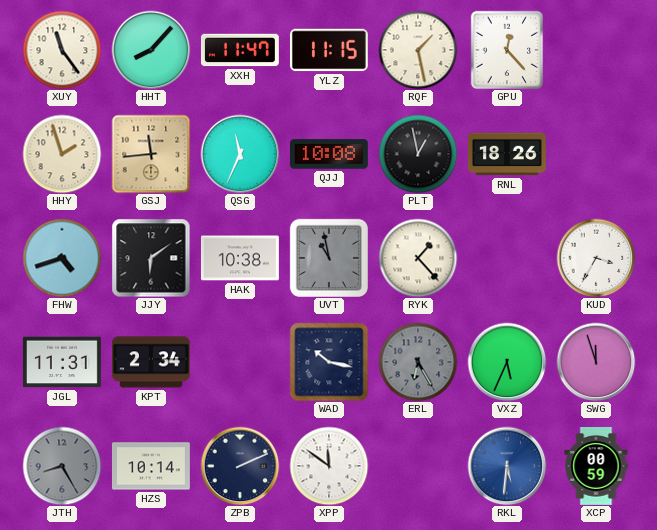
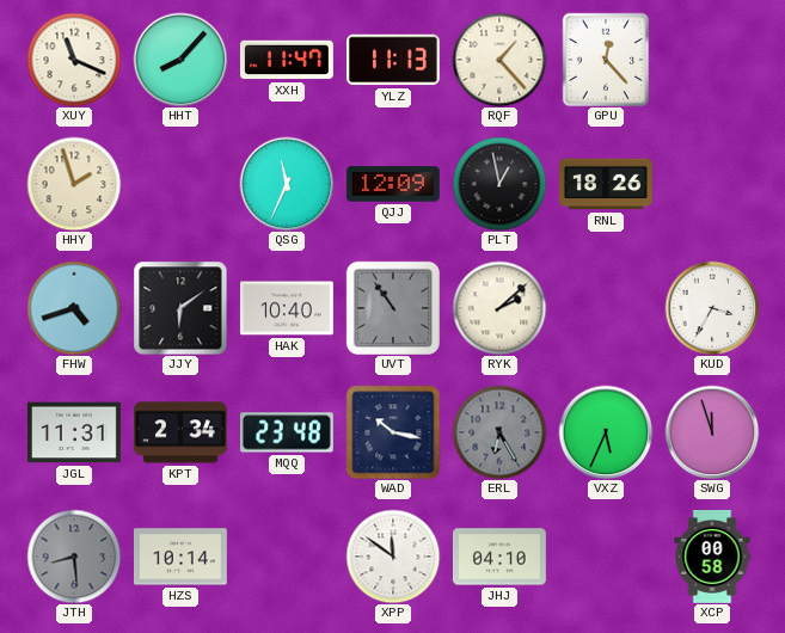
XUY: 11:24 -> 11:19
YLZ: 11:15 -> 11:13
RQF: 1:28 -> 1:23
GSJ: 11:44 -> none
QJJ: 10:08 -> 12:09
HAK: 10:38 -> 10:40
UVT: 10:58 -> 10:54
RYK: 1:23 -> 2:08
MQQ: none -> 23:48
JTH: 8:25 -> 8:29
ZPB: 2:11 -> none
JHJ: none -> 04:10
RKL: 5:31 -> none
XCP: 00:59 -> 00:58
